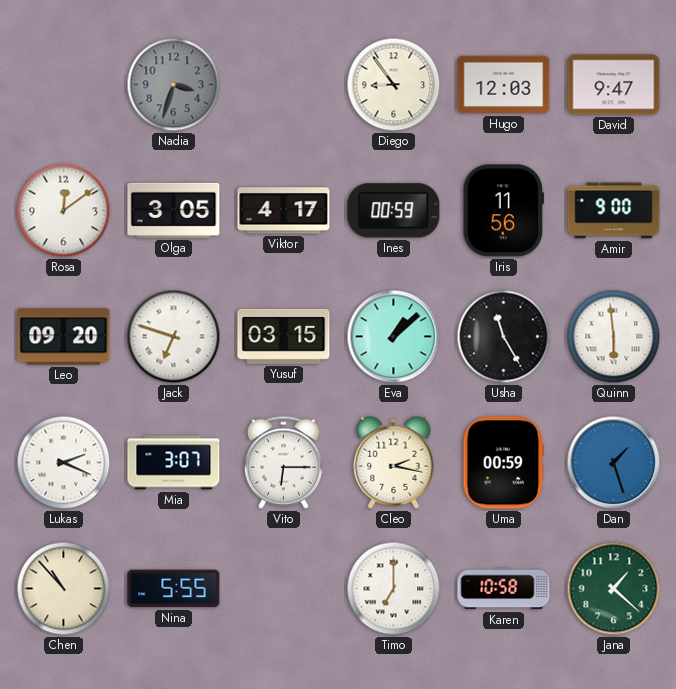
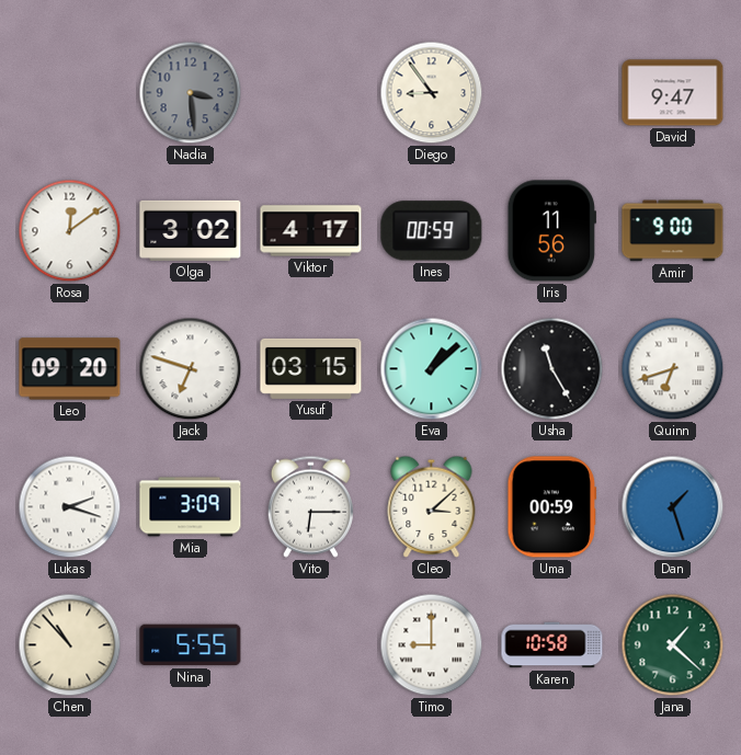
Nadia: 3:33 -> 3:29
Hugo: 12:03 -> none
Olga: 3:05 -> 3:02
Quinn: 5:59 -> 6:42
Lukas: 2:19 -> 2:18
Mia: 3:07 -> 3:09
Cleo: 2:17 -> 3:08
Timo: 7:00 -> 9:00
